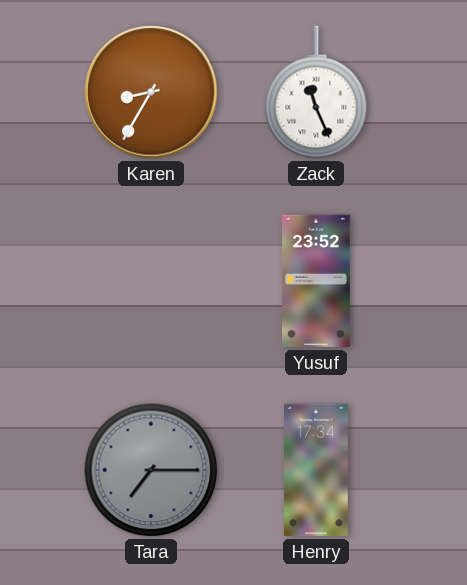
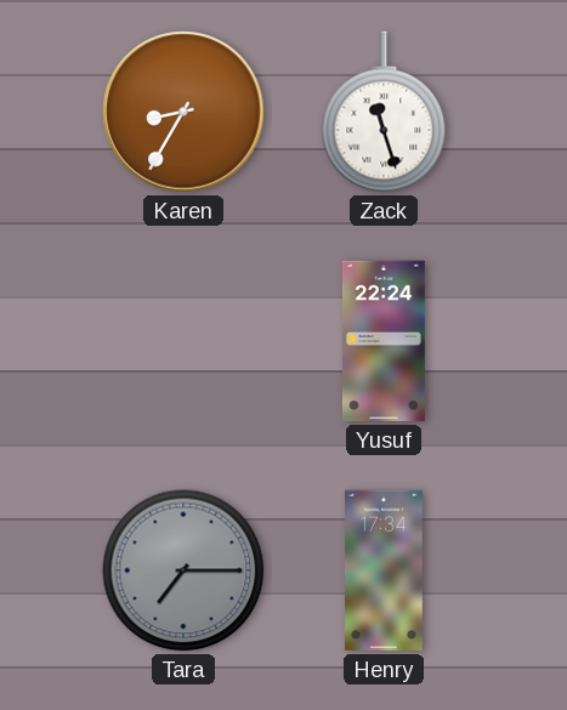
Zack: 11:26 -> 11:27
Yusuf: 23:52 -> 22:24
